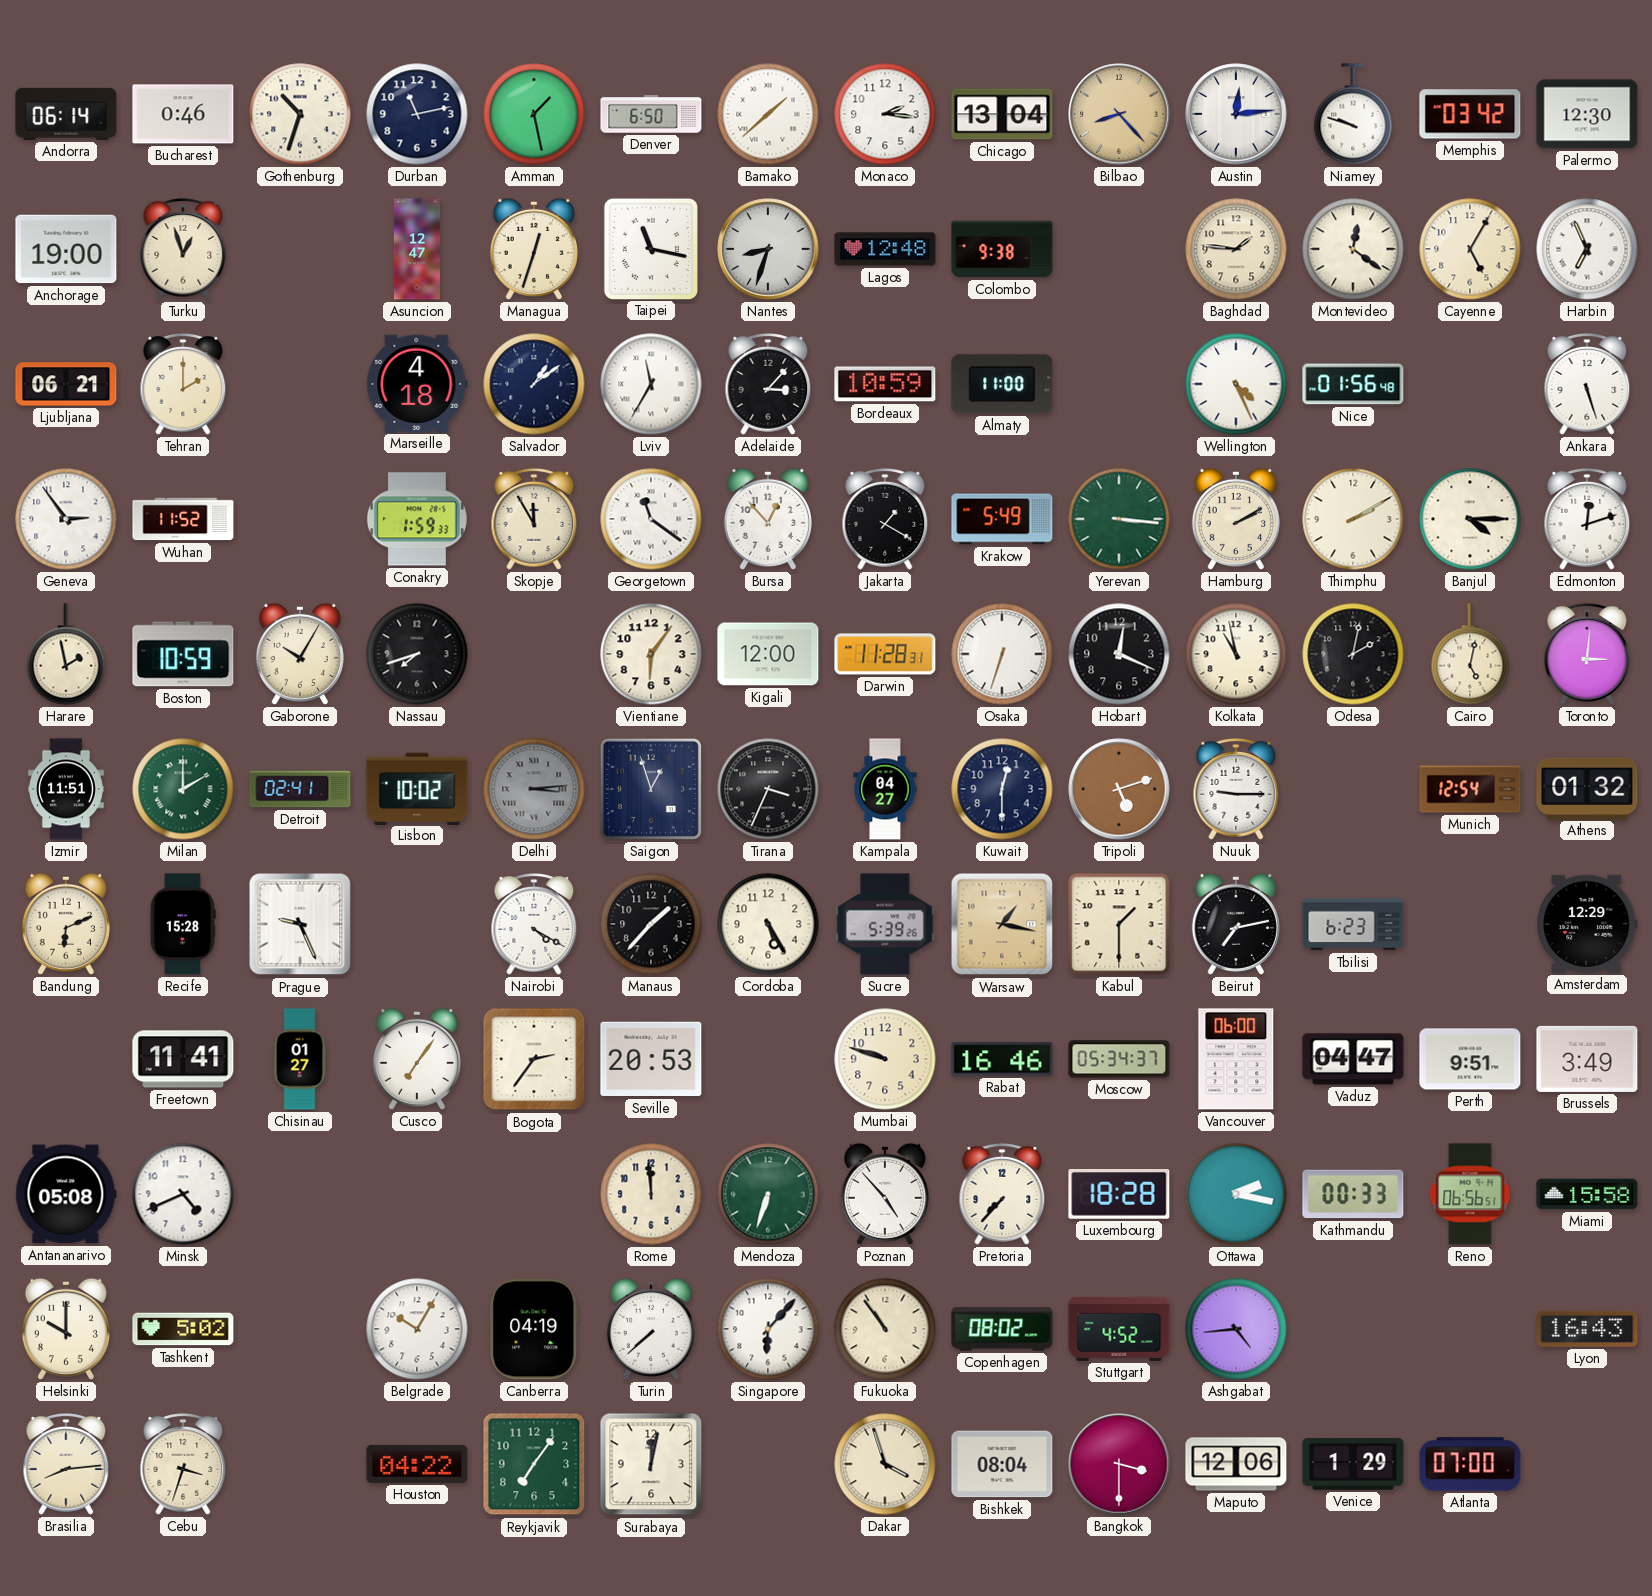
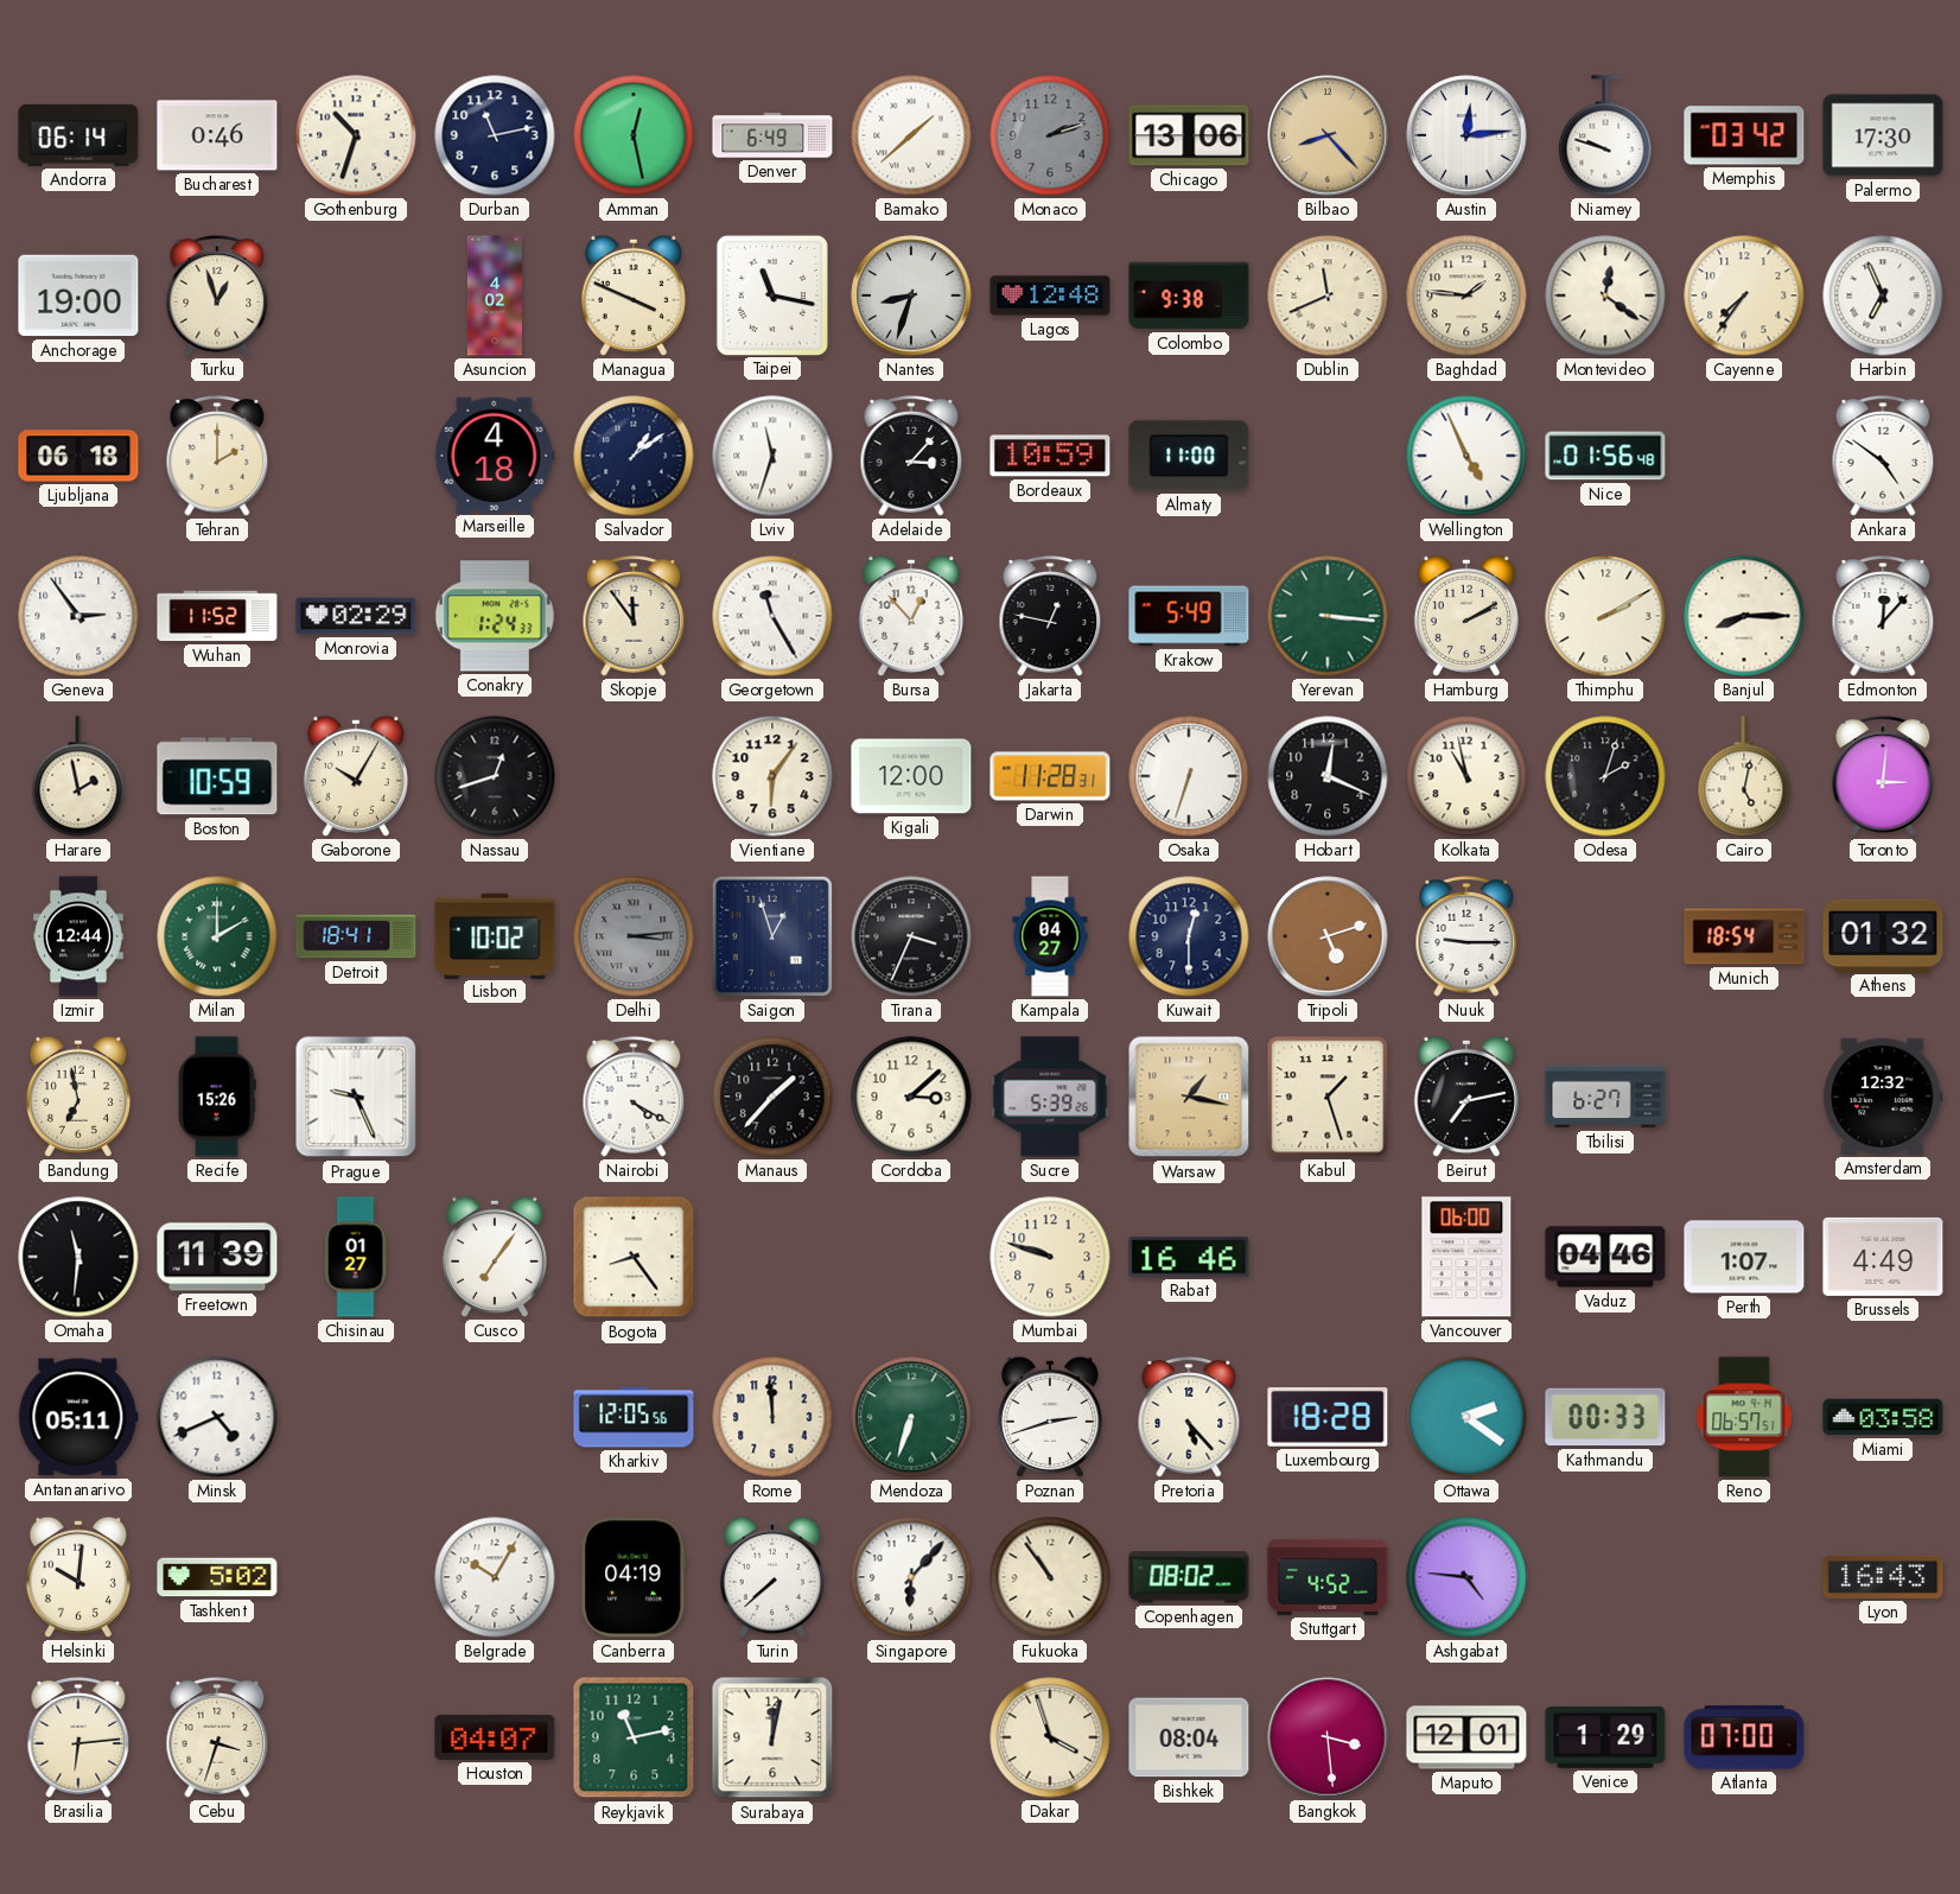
Amman: 1:28 -> 12:28
Denver: 6:50 -> 6:49
Monaco: 2:16 -> 2:12
Monaco dial: white -> grey
Chicago: 13:04 -> 13:06
Palermo: 12:30 -> 17:30
Asuncion: 12:47 -> 4:02
Managua: 12:33 -> 3:49
Dublin: none -> 11:41
Cayenne: 5:05 -> 7:36
Ljubljana: 06:21 -> 06:18
Lviv: 11:35 -> 11:33
Wellington: 4:26 -> 4:56
Ankara: 5:27 -> 4:51
Monrovia: none -> 02:29
Conakry: 1:59 -> 1:24
Skopje: 11:55 -> 11:54
Georgetown: 11:21 -> 11:25
Jakarta: 1:20 -> 12:47
Banjul: 4:15 -> 8:15
Edmonton: 12:12 -> 12:07
Nassau: 7:42 -> 12:42
Odesa: 2:02 -> 2:03
Izmir: 11:51 -> 12:44
Detroit: 02:41 -> 18:41
Munich: 12:54 -> 18:54
Bandung: 6:11 -> 6:58
Recife: 15:28 -> 15:26
Cordoba: 5:25 -> 3:08
Kabul: 1:30 -> 1:27
Tbilisi: 6:23 -> 6:27
Amsterdam: 12:29 -> 12:32
Omaha: none -> 11:31
Freetown: 11:41 -> 11:39
Bogota: 2:36 -> 8:24
Seville: 20:53 -> none
Moscow: 05:34 -> none
Vaduz: 04:47 -> 04:46
Perth: 9:51 -> 1:07
Brussels: 3:49 -> 4:49
Antananarivo: 05:08 -> 05:11
Kharkiv: none -> 12:05
Poznan: 4:53 -> 2:42
Pretoria: 7:37 -> 5:23
Ottawa: 2:17 -> 2:21
Reno: 06:56 -> 06:57
Miami: 15:58 -> 03:58
Helsinki: 10:00 -> 10:01
Ashgabat: 4:44 -> 4:46
Brasilia: 8:14 -> 6:14
Houston: 04:22 -> 04:07
Reykjavik: 7:06 -> 11:13
Bangkok: 3:30 -> 3:29
Maputo: 12:06 -> 12:01
